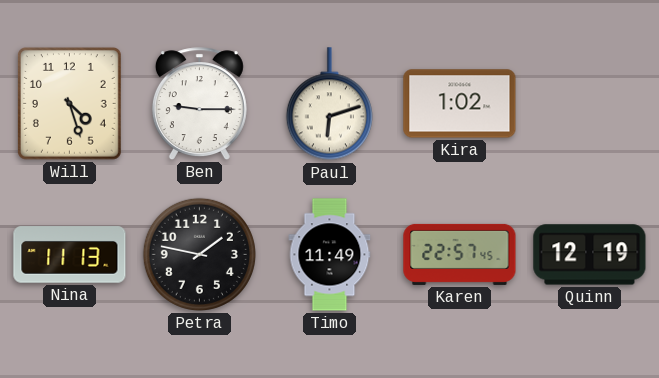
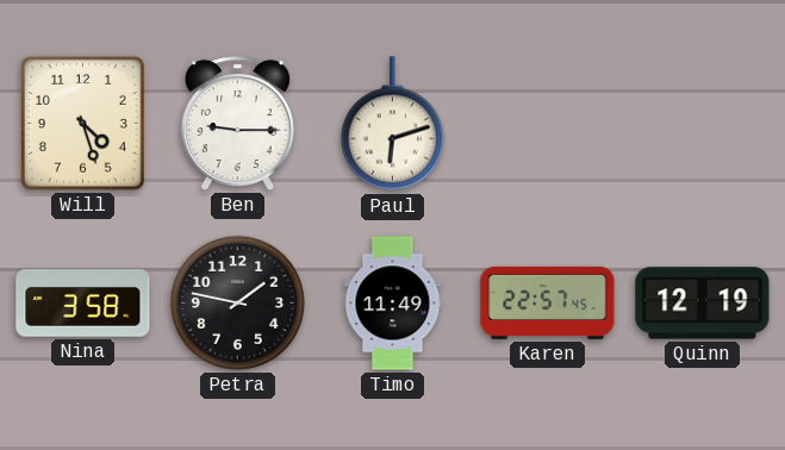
Kira: 1:02 -> none
Nina: 11:13 -> 3:58
